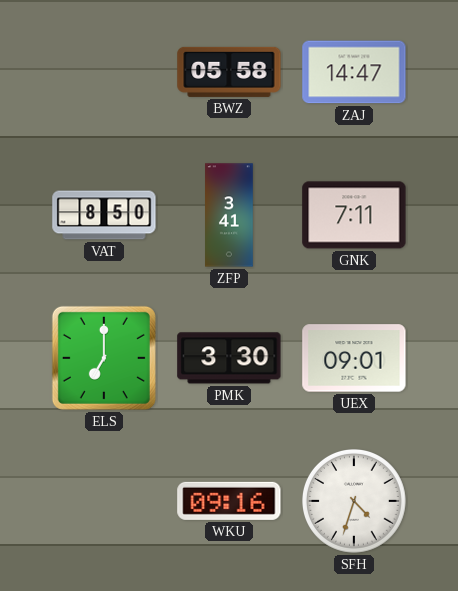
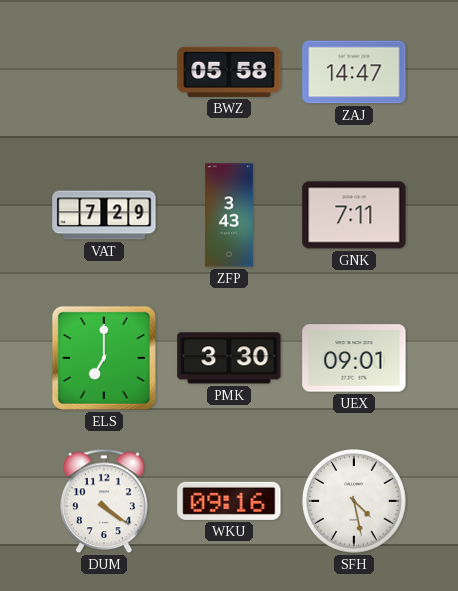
VAT: 8:50 -> 7:29
ZFP: 3:41 -> 3:43
DUM: none -> 4:21
SFH: 4:33 -> 4:28
